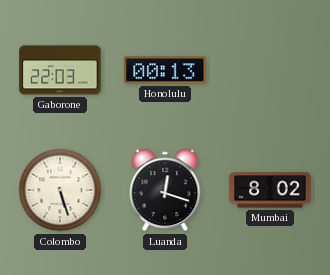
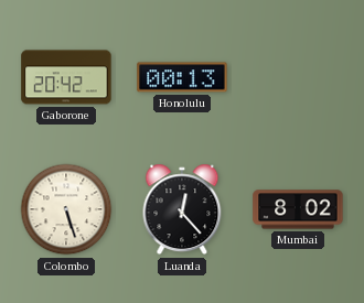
Gaborone: 22:03 -> 20:42
Luanda: 12:18 -> 12:23
